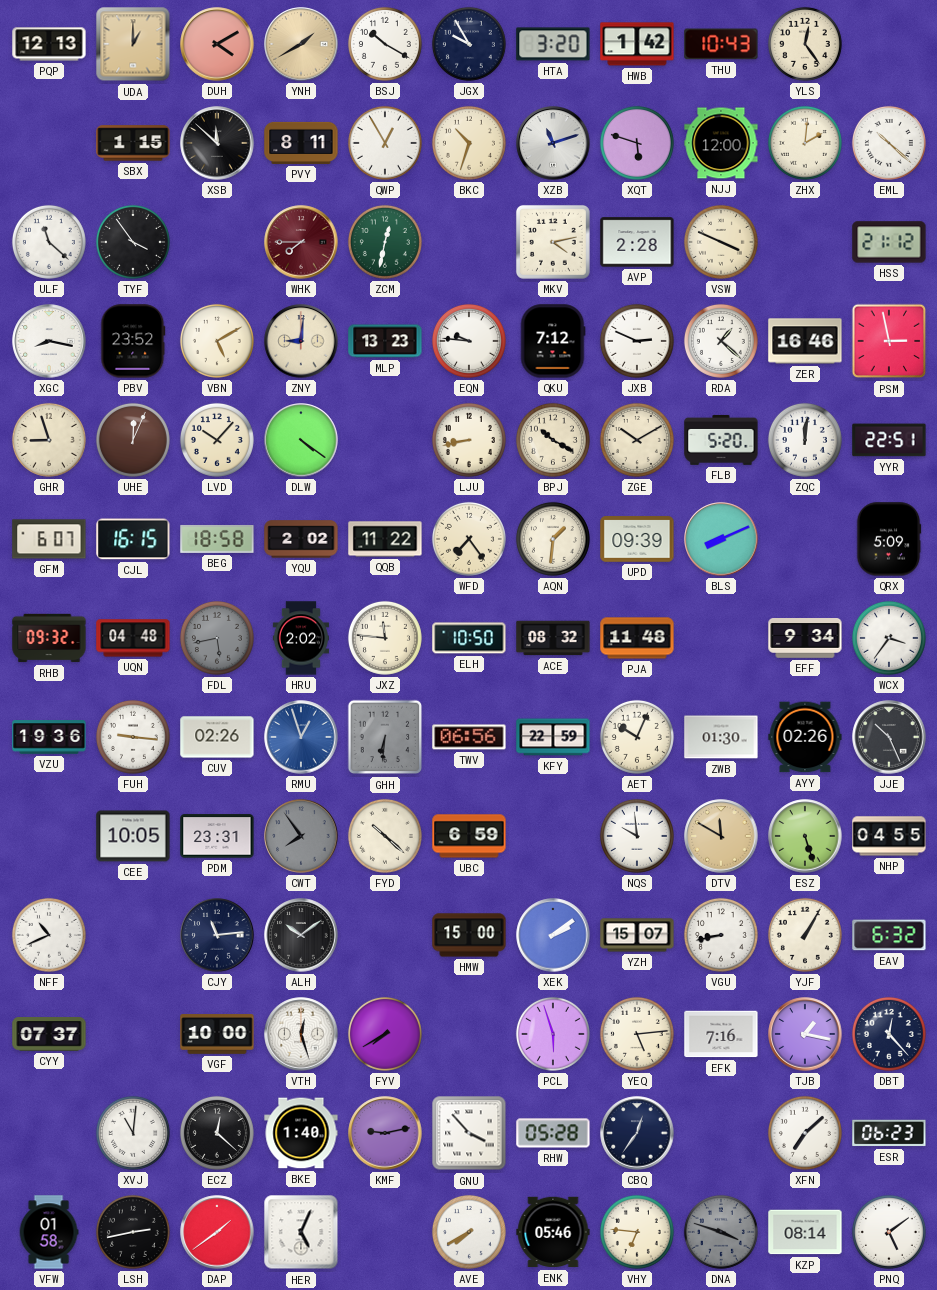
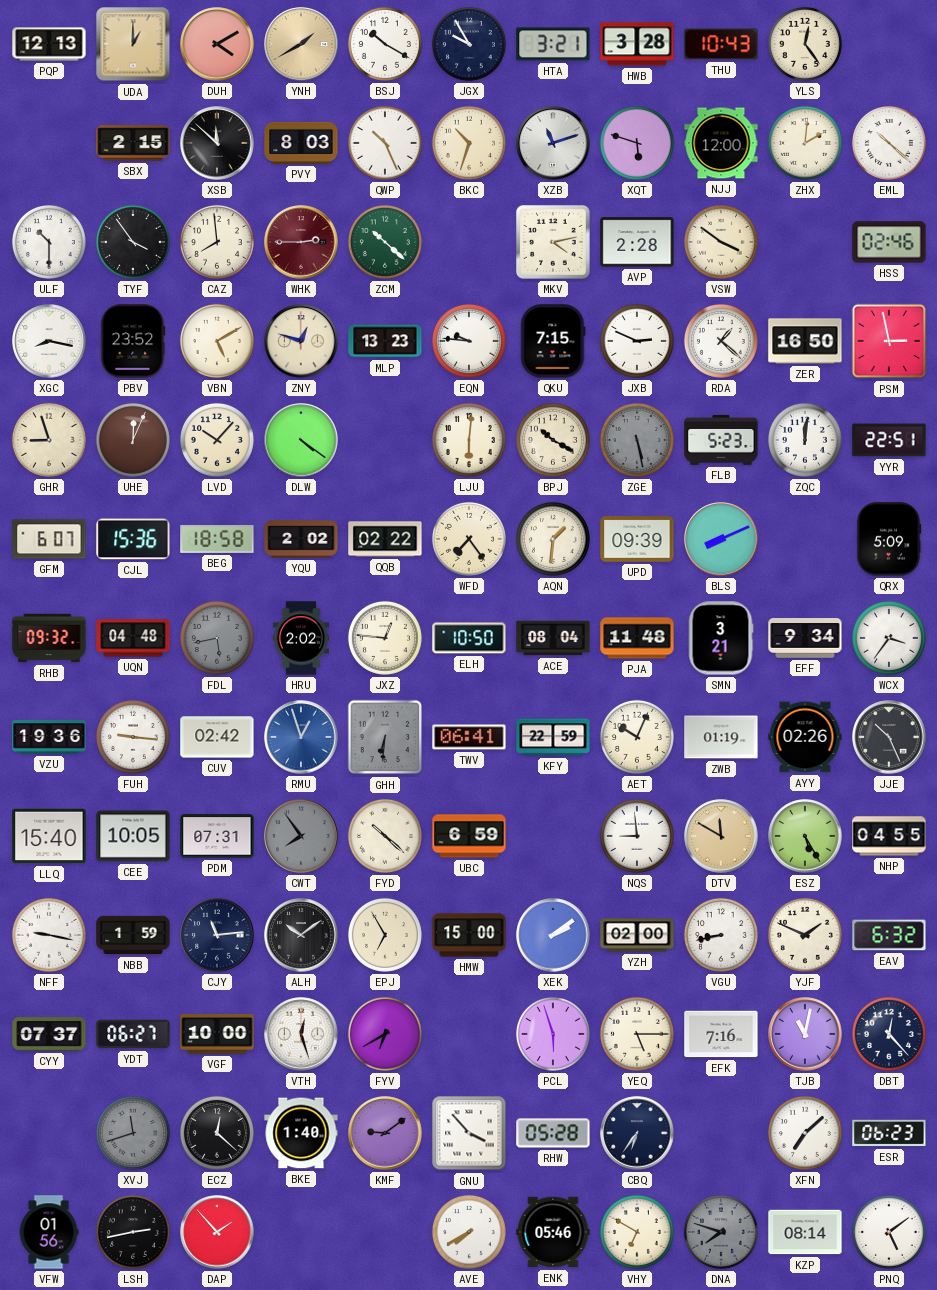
HTA: 3:20 -> 3:21
HWB: 1:42 -> 3:28
SBX: 1:15 -> 2:15
PVY: 8:11 -> 8:03
QWP: 12:55 -> 10:26
ULF: 11:22 -> 10:30
CAZ: none -> 7:59
WHK: 7:45 -> 2:45
ZCM: 12:32 -> 10:22
VSW: 3:49 -> 3:51
HSS: 21:12 -> 02:46
ZNY: 9:01 -> 12:48
QKU: 7:12 -> 7:15
ZER: 16:46 -> 16:50
LJU: 8:43 -> 6:01
ZGE: 10:10 -> 5:28
ZGE dial: cream -> grey
FLB: 5:20 -> 5:23
CJL: 16:15 -> 15:36
QQB: 11:22 -> 02:22
JXZ: 11:46 -> 12:46
ACE: 08:32 -> 08:04
SMN: none -> 3:21
CUV: 02:26 -> 02:42
TWV: 06:56 -> 06:41
ZWB: 01:30 -> 01:19
LLQ: none -> 15:40
PDM: 23:31 -> 07:31
NQS: 9:59 -> 8:59
ESZ: 5:27 -> 5:25
NFF: 10:41 -> 9:17
NBB: none -> 1:59
EPJ: none -> 6:55
YZH: 15:07 -> 02:00
YJF: 1:05 -> 1:49
YDT: none -> 06:27
FYV: 7:40 -> 6:40
YEQ: 5:14 -> 5:15
TJB: 1:17 -> 11:02
XVJ: 11:01 -> 11:42
XVJ dial: white -> grey
KMF: 9:13 -> 9:09
CBQ: 12:36 -> 6:36
VFW: 01:58 -> 01:56
DAP: 1:39 -> 1:53
HER: 5:04 -> none
VHY: 6:46 -> 6:50
DNA: 3:48 -> 7:48
